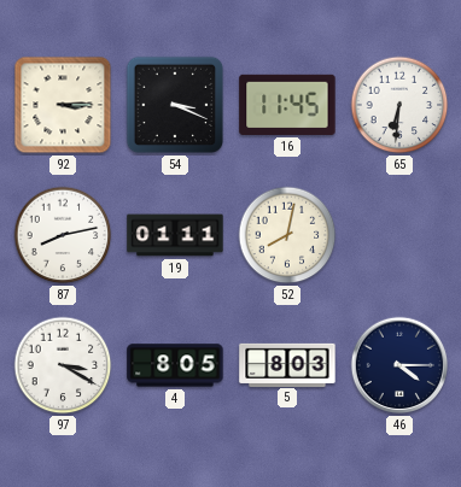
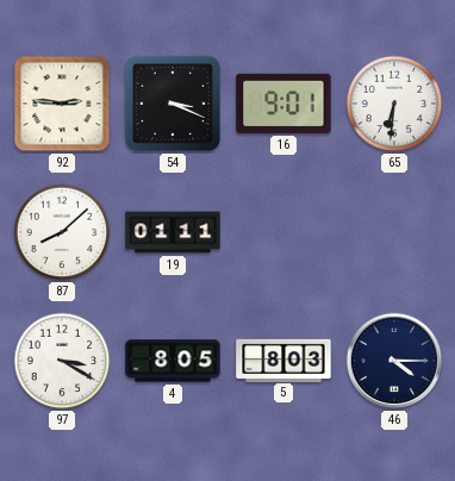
92: 3:15 -> 2:46
16: 11:45 -> 9:01
87: 8:13 -> 8:08
52: 8:02 -> none
